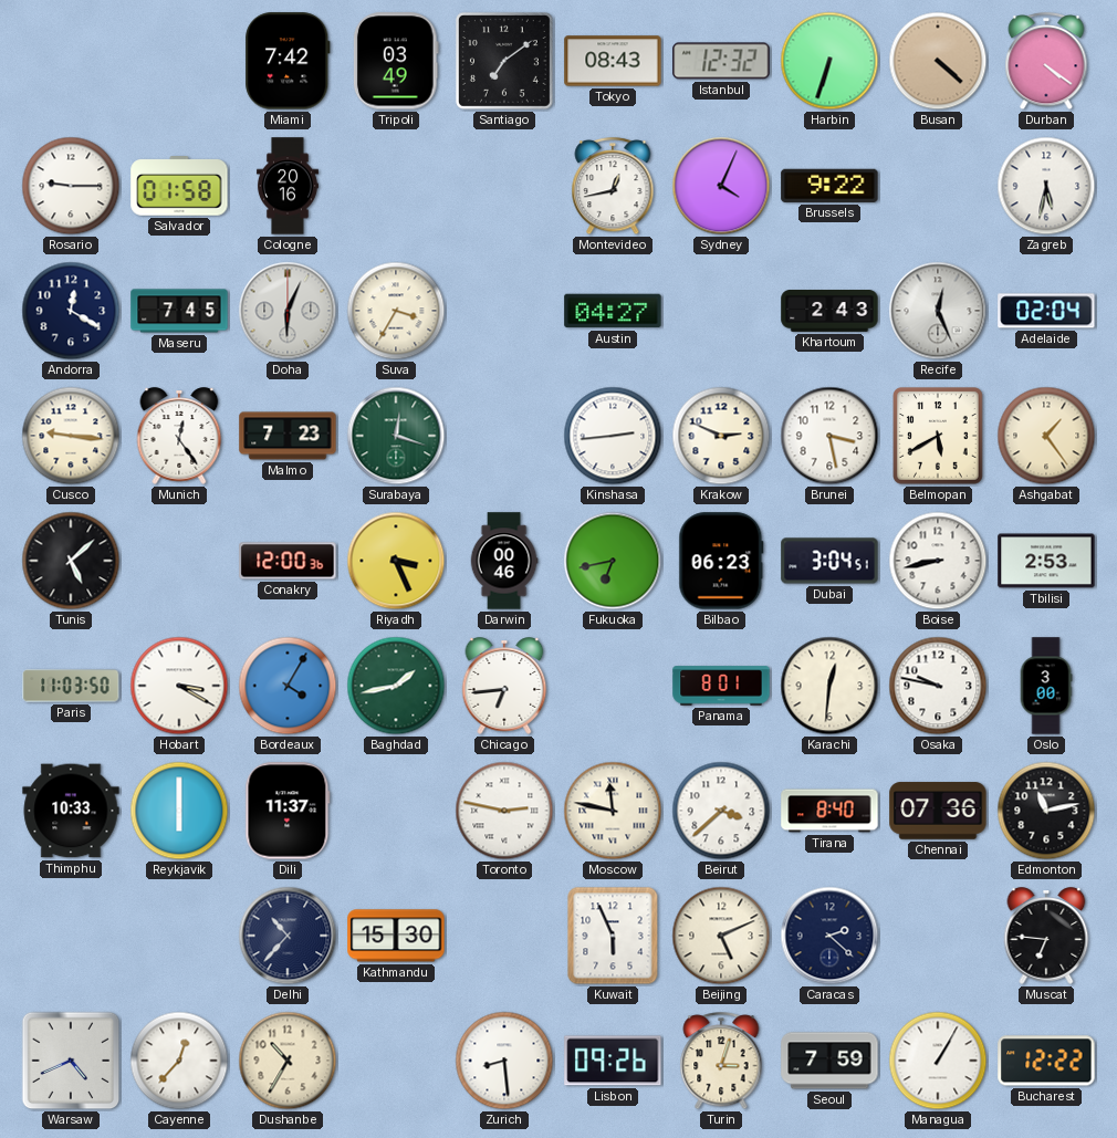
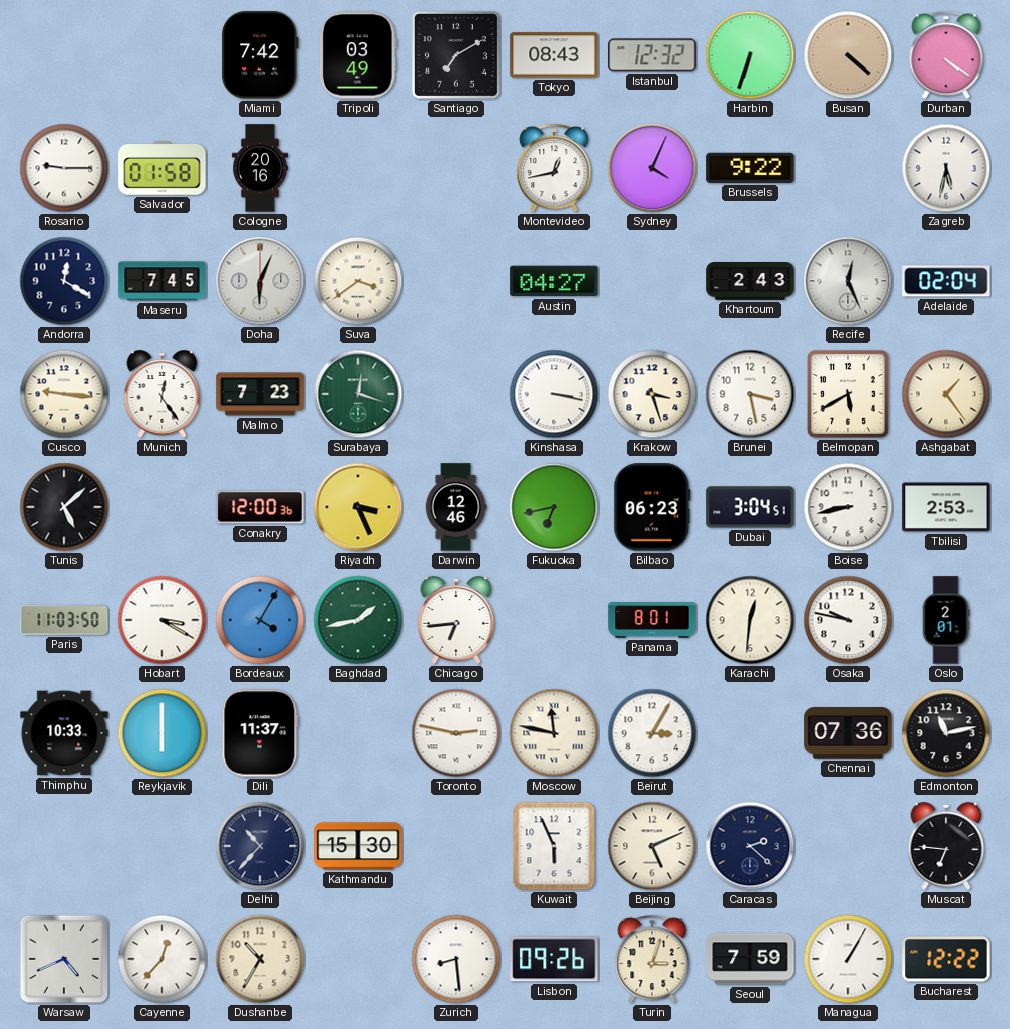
Santiago: 7:09 -> 7:10
Suva: 3:35 -> 3:39
Kinshasa: 2:44 -> 3:17
Krakow: 2:49 -> 3:27
Darwin: 00:46 -> 12:46
Oslo: 3:00 -> 2:01
Beirut: 3:38 -> 3:05
Tirana: 8:40 -> none
